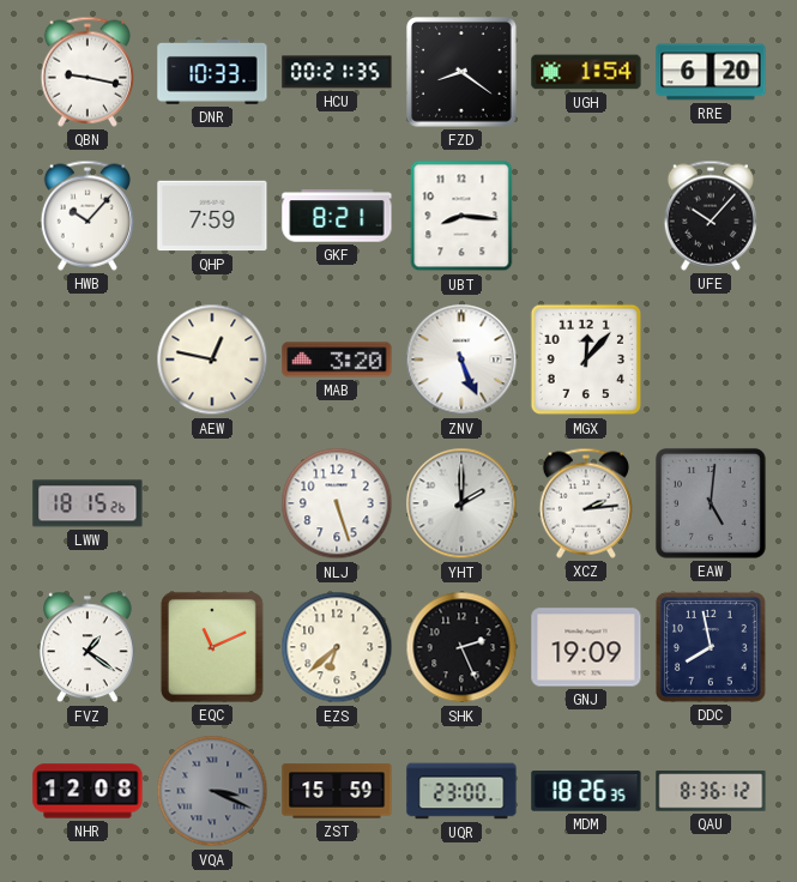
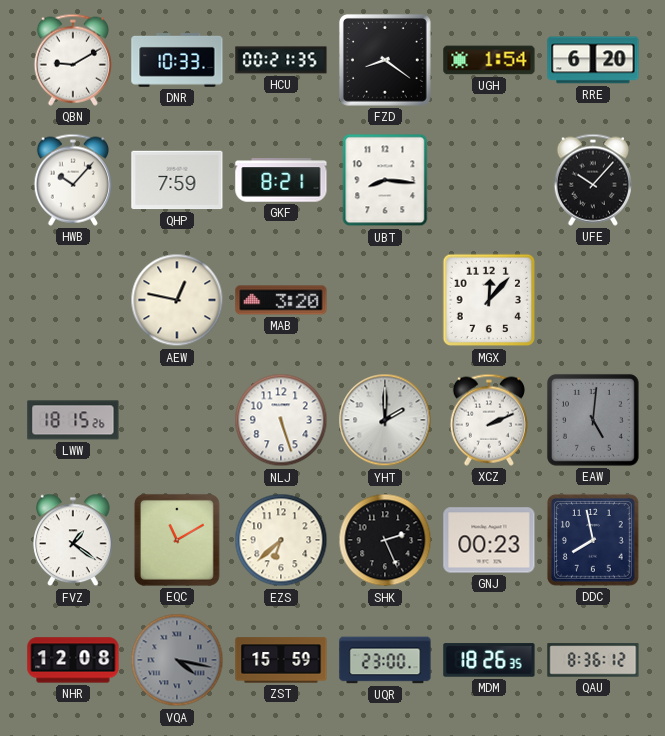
QBN: 9:17 -> 9:10
ZNV: 5:26 -> none
XCZ: 2:14 -> 2:11
EQC: 11:11 -> 11:10
GNJ: 19:09 -> 00:23
VQA: 3:19 -> 4:17
